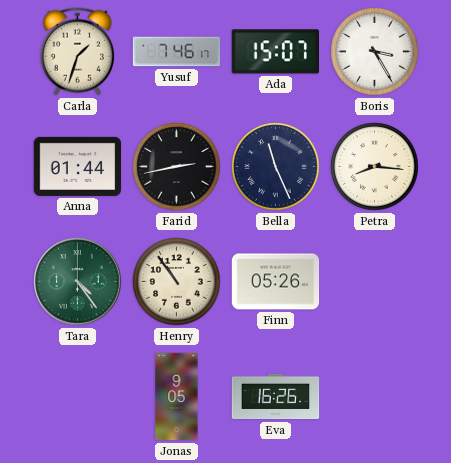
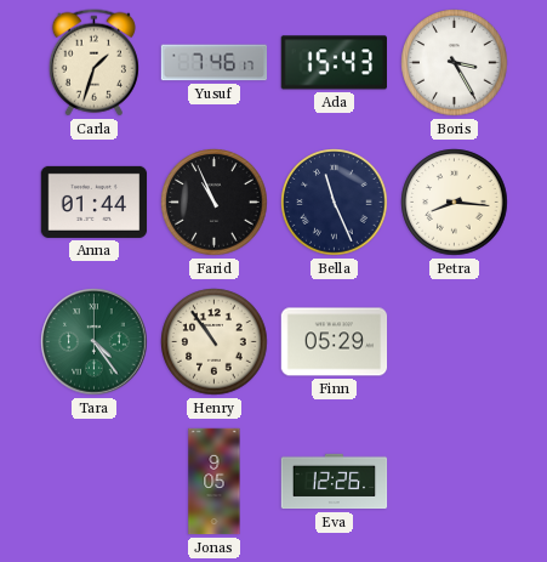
Ada: 15:07 -> 15:43
Farid: 2:43 -> 10:56
Finn: 05:26 -> 05:29
Eva: 16:26 -> 12:26
